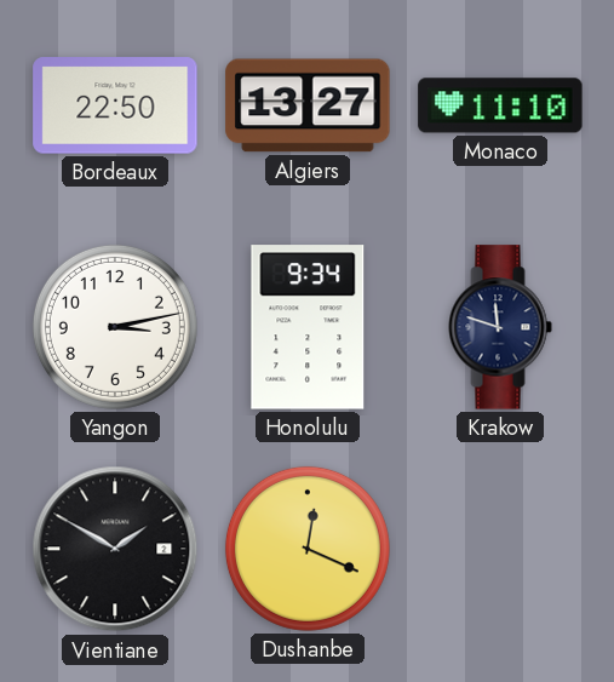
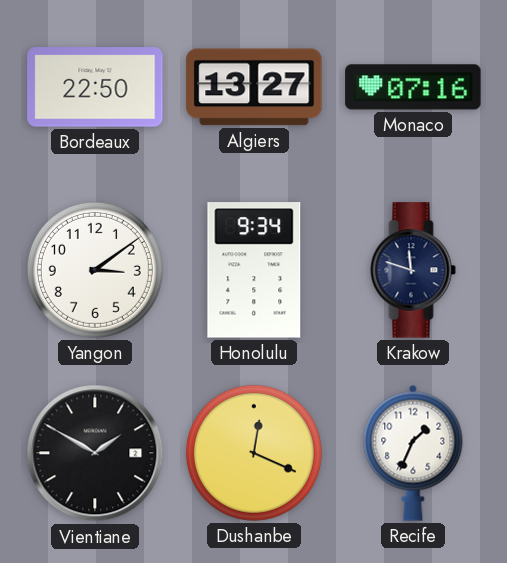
Monaco: 11:10 -> 07:16
Yangon: 3:13 -> 3:09
Recife: none -> 1:34
